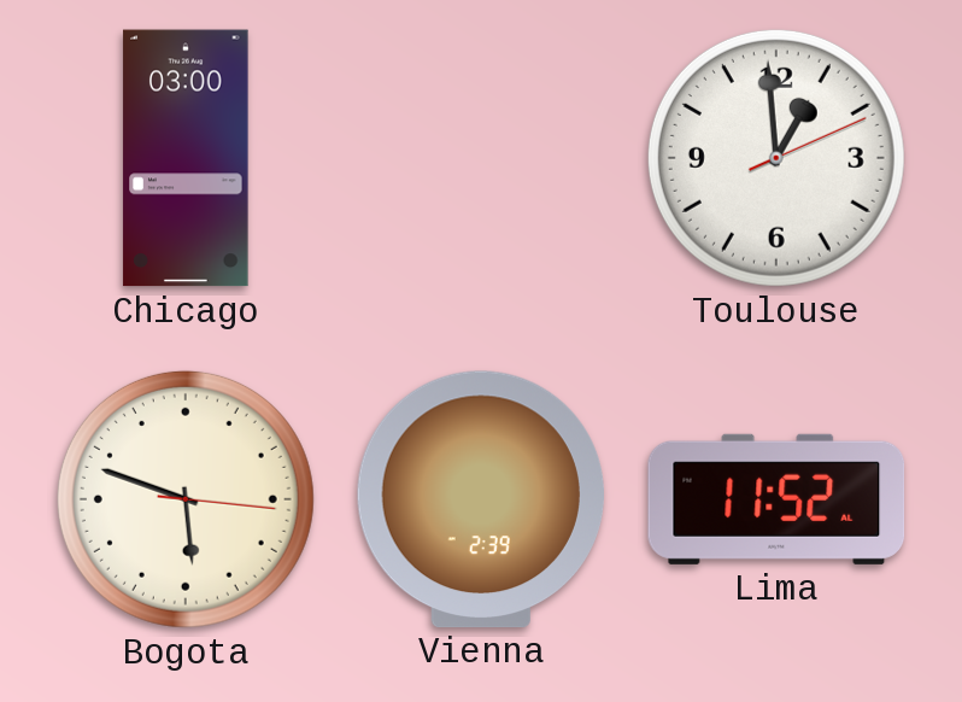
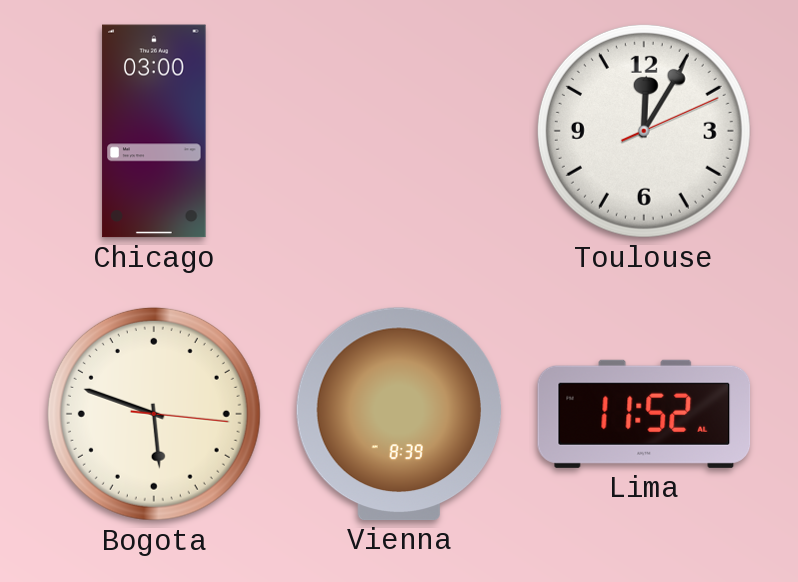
Toulouse: 12:59 -> 12:05
Vienna: 2:39 -> 8:39
